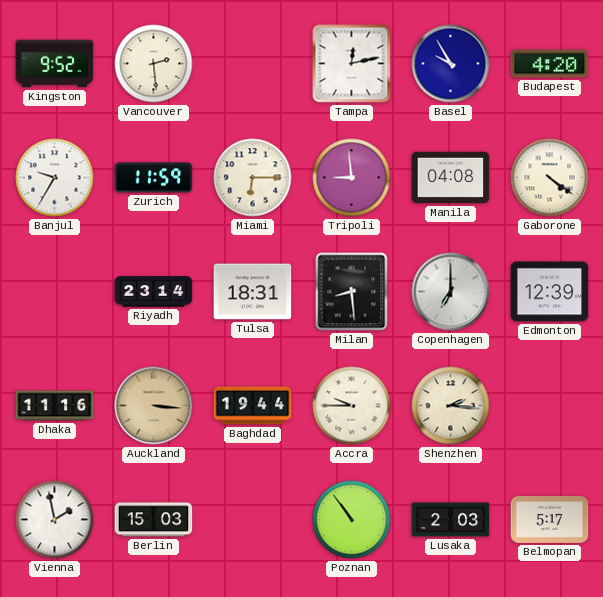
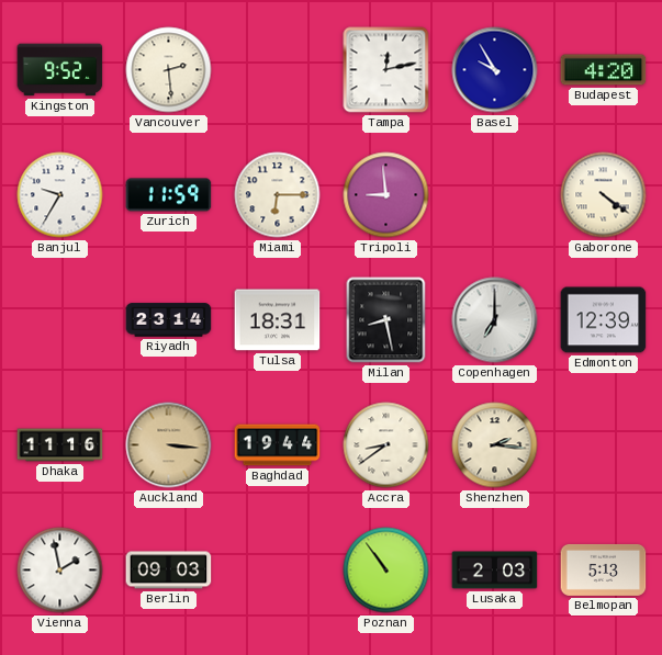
Manila: 04:08 -> none
Milan: 8:29 -> 8:28
Accra: 9:45 -> 8:39
Berlin: 15:03 -> 09:03
Belmopan: 5:17 -> 5:13
